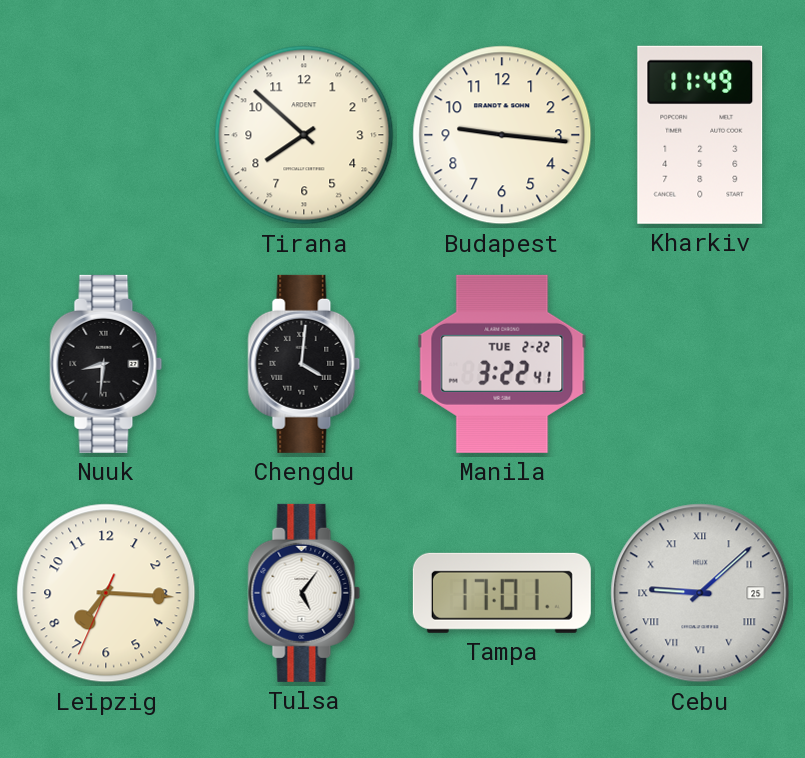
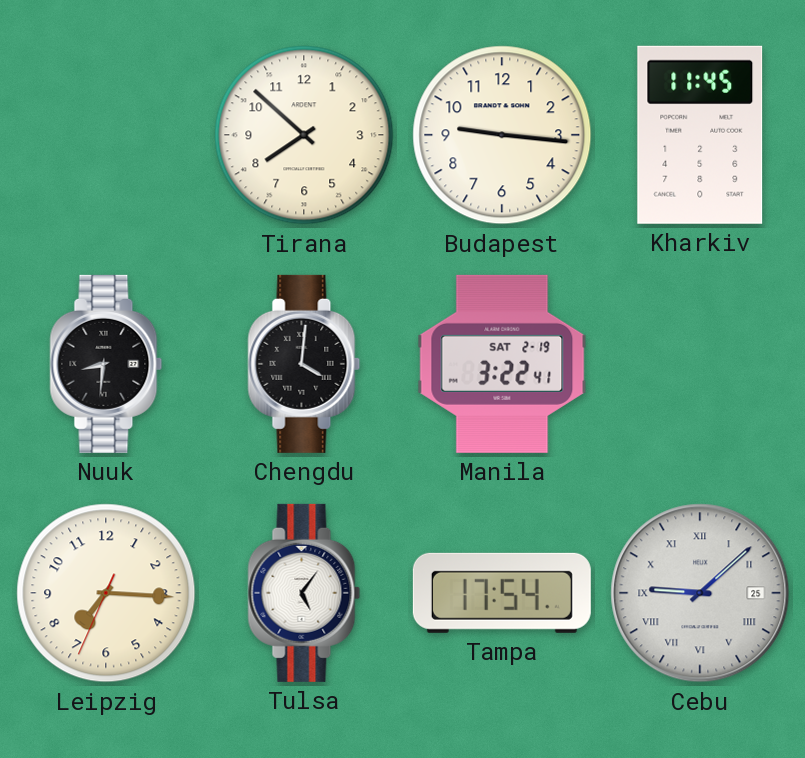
Kharkiv: 11:49 -> 11:45
Manila date: TUE 2-22 -> SAT 2-19
Tampa: 17:01 -> 17:54
